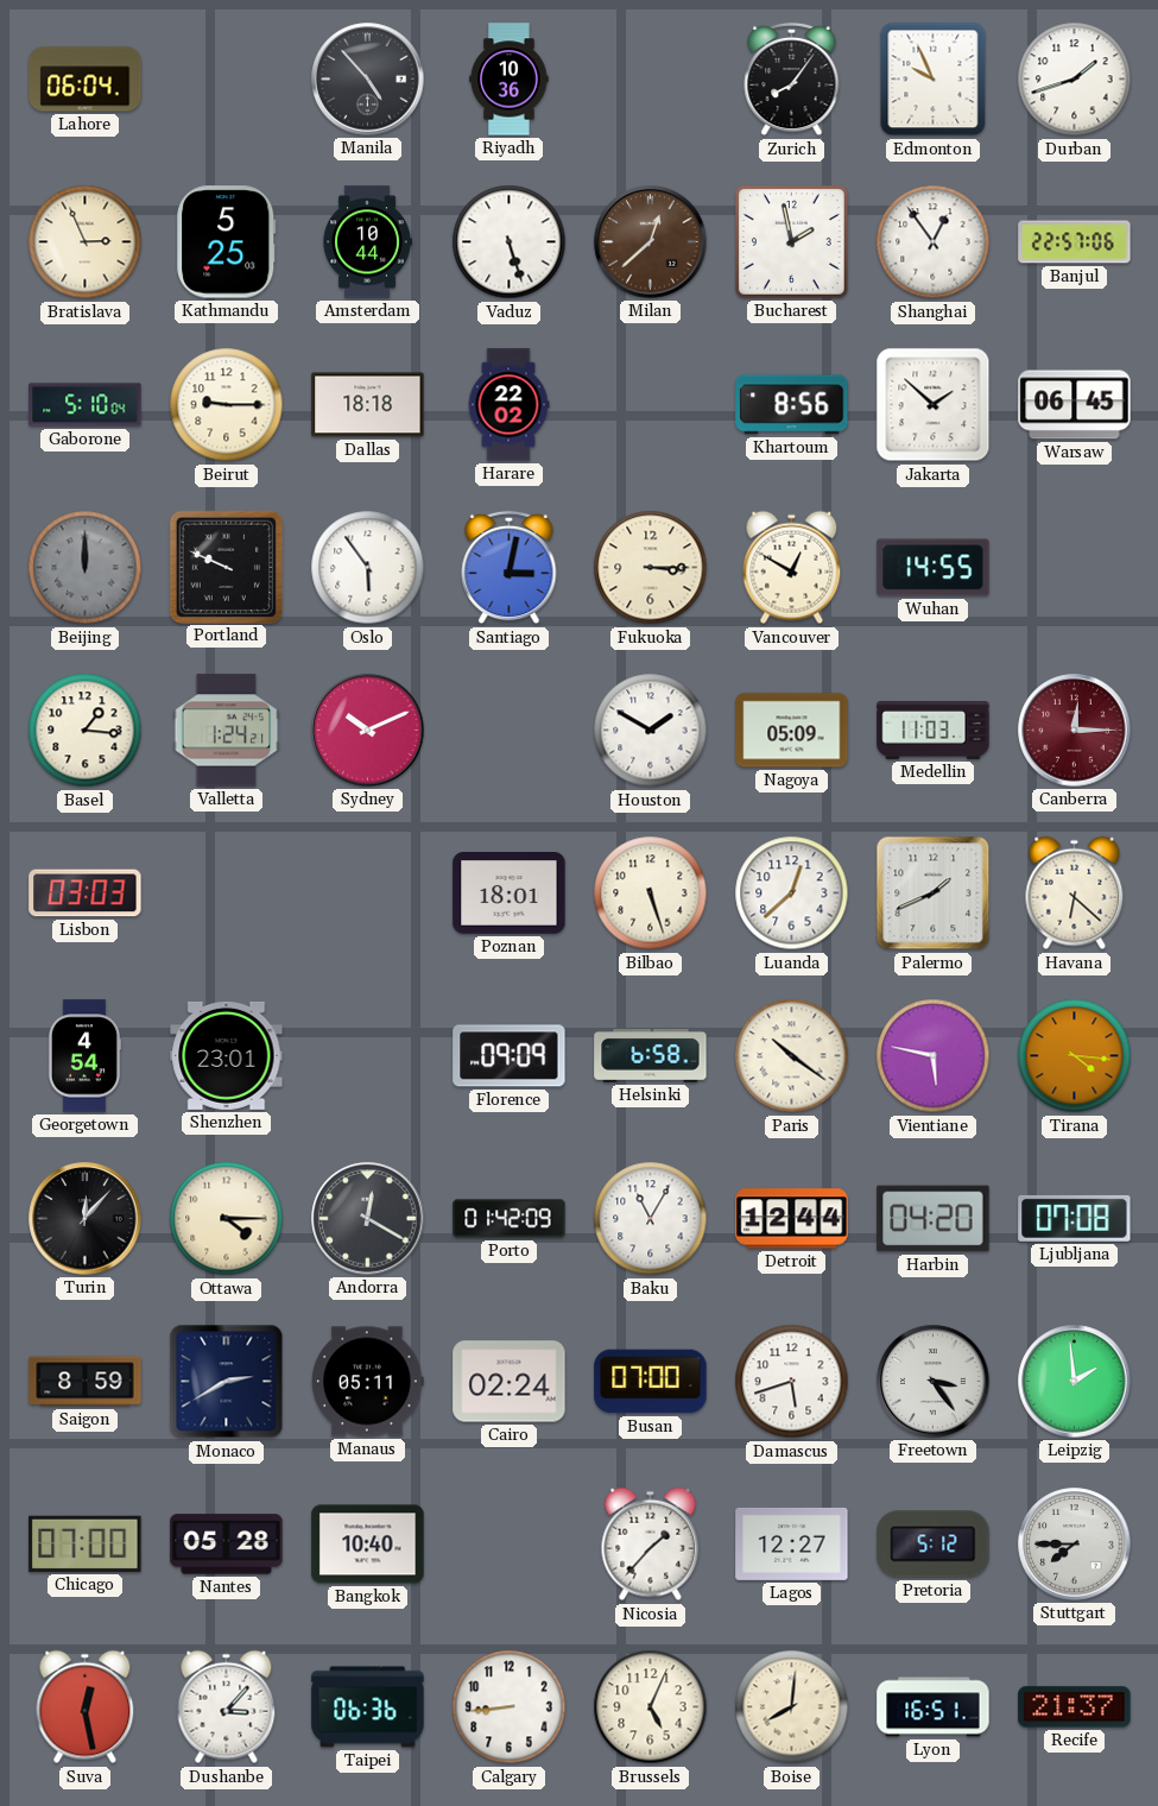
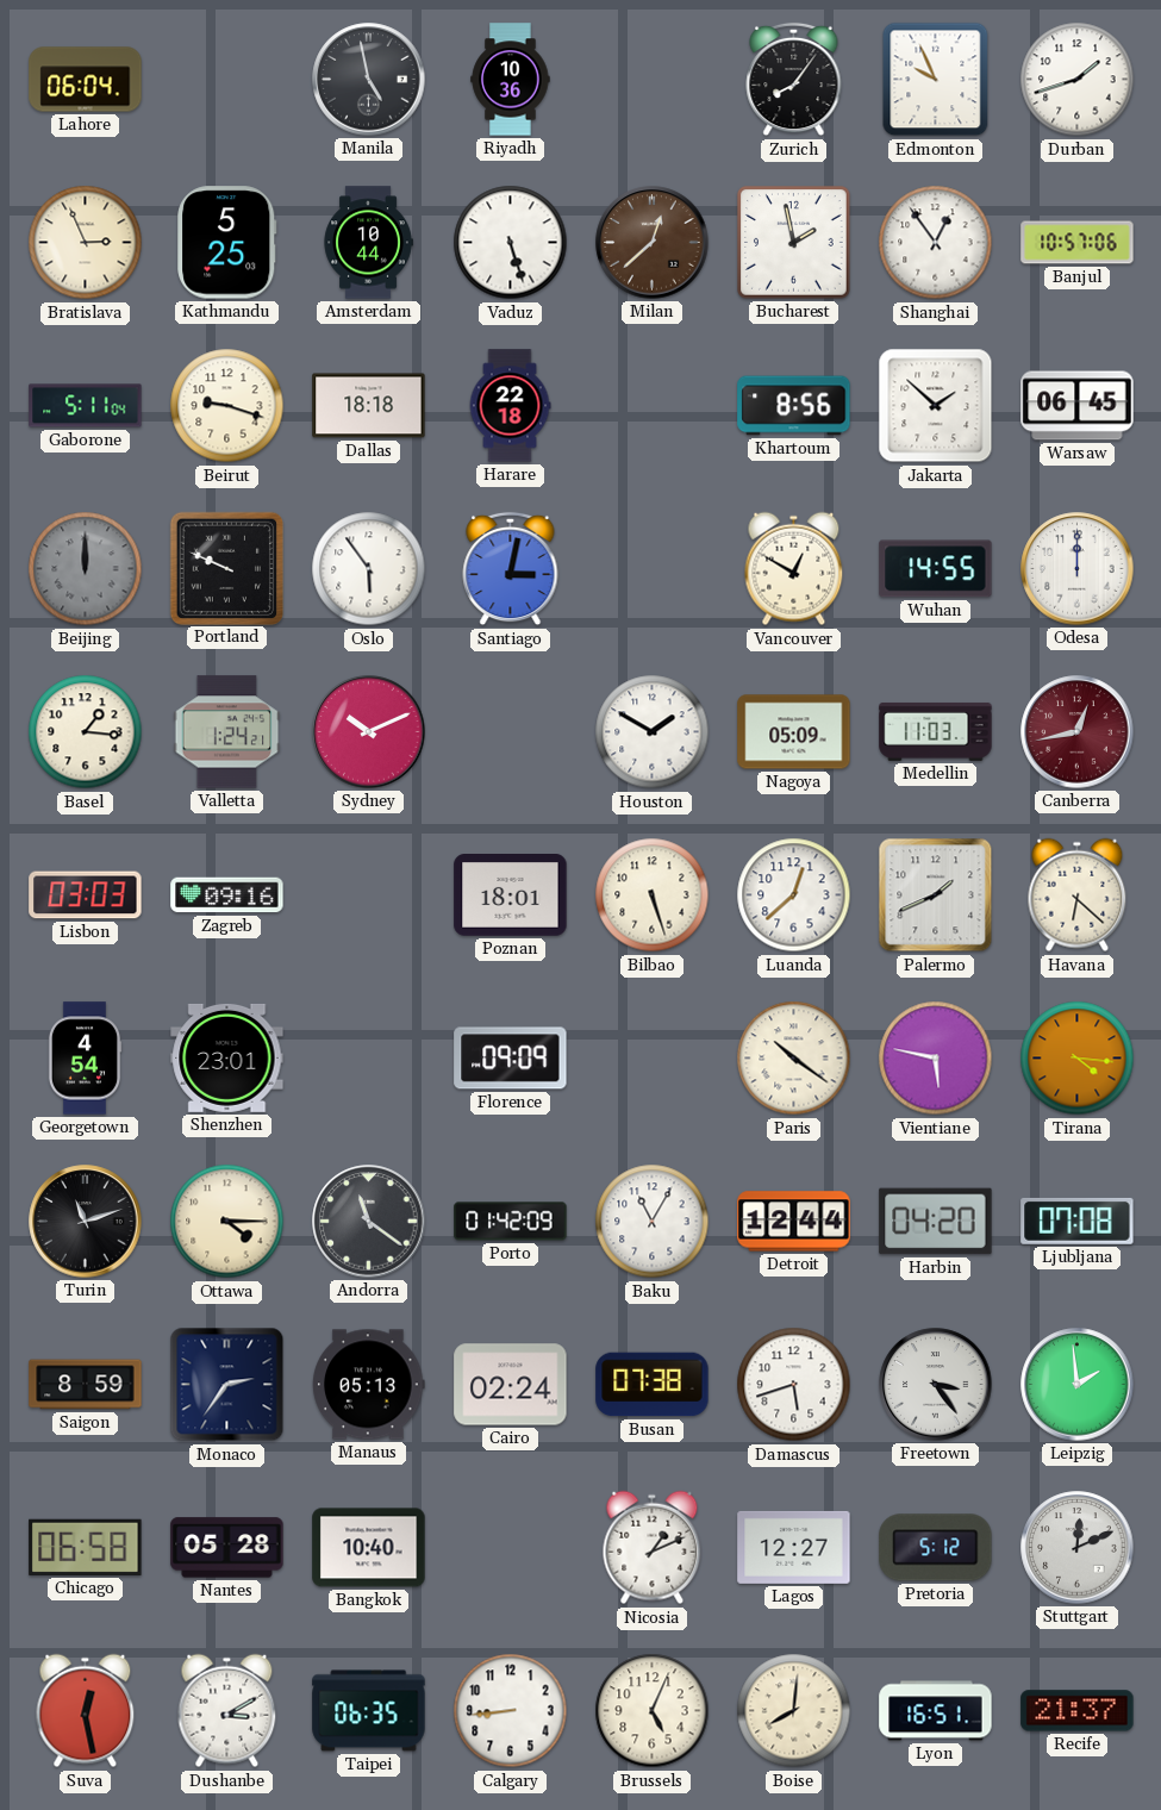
Manila: 4:53 -> 4:58
Banjul: 22:57 -> 10:57
Gaborone: 5:10 -> 5:11
Beirut: 9:15 -> 9:18
Harare: 22:02 -> 22:18
Fukuoka: 3:15 -> none
Odesa: none -> 12:00
Canberra: 12:15 -> 12:43
Zagreb: none -> 09:16
Helsinki: 6:58 -> none
Turin: 12:07 -> 11:12
Andorra: 12:20 -> 11:21
Monaco: 2:40 -> 2:36
Manaus: 05:11 -> 05:13
Busan: 07:00 -> 07:38
Chicago: 07:00 -> 06:58
Nicosia: 1:37 -> 1:11
Stuttgart: 7:45 -> 12:11
Dushanbe: 3:07 -> 3:10
Taipei: 06:36 -> 06:35
